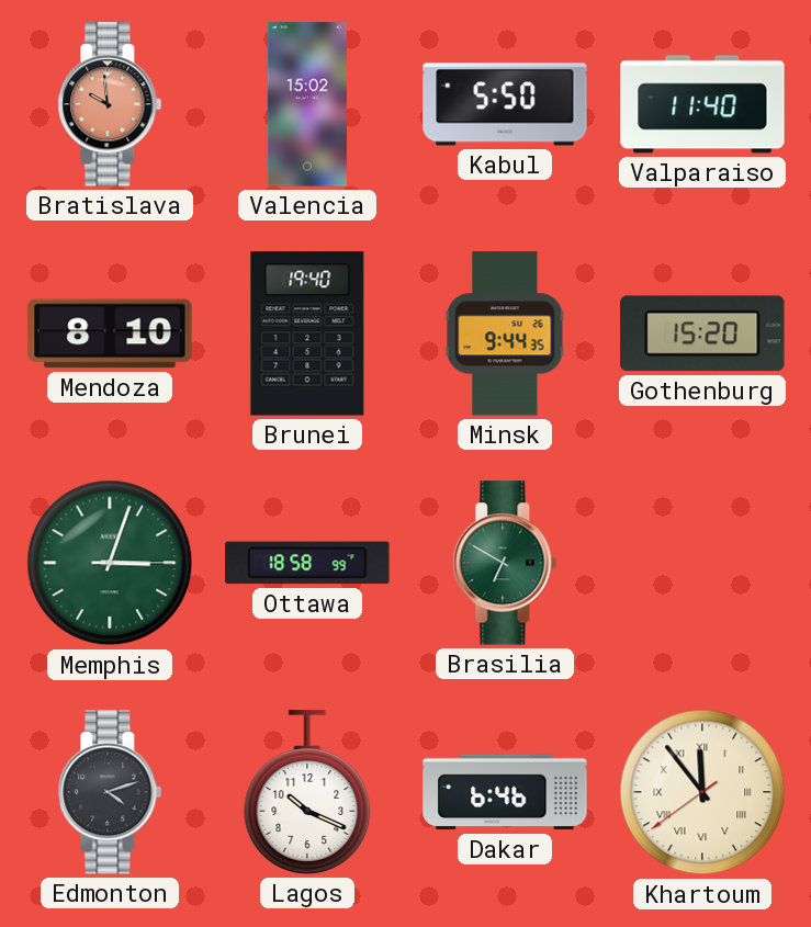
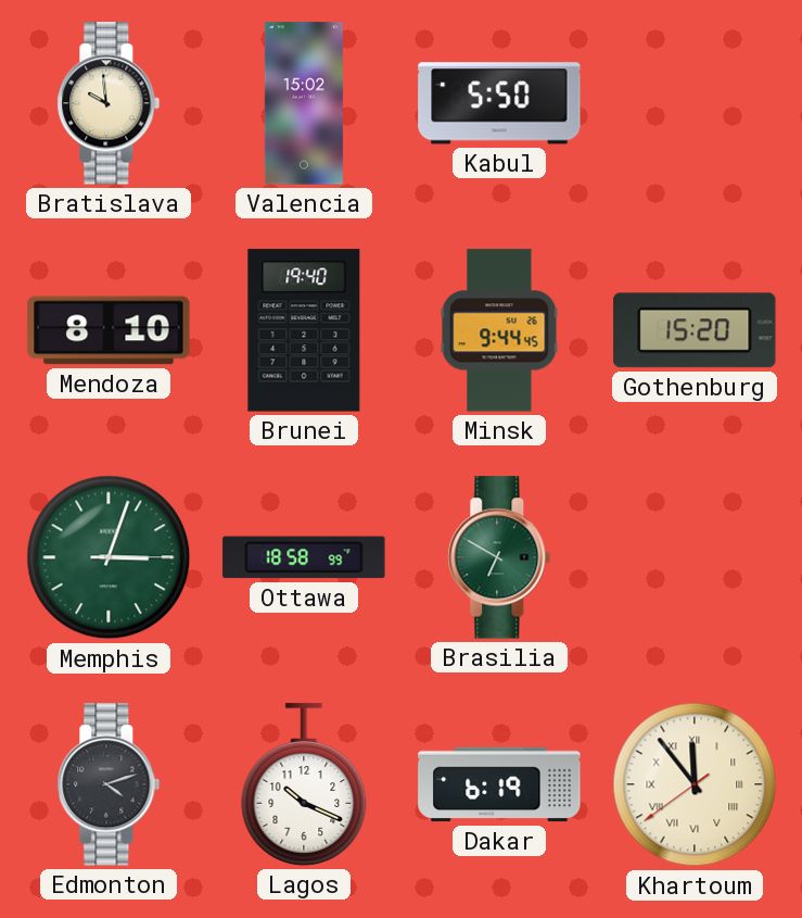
Bratislava dial: salmon -> cream
Valparaiso: 11:40 -> none
Minsk: 9:44:35 -> 9:44:45
Dakar: 6:46 -> 6:19
